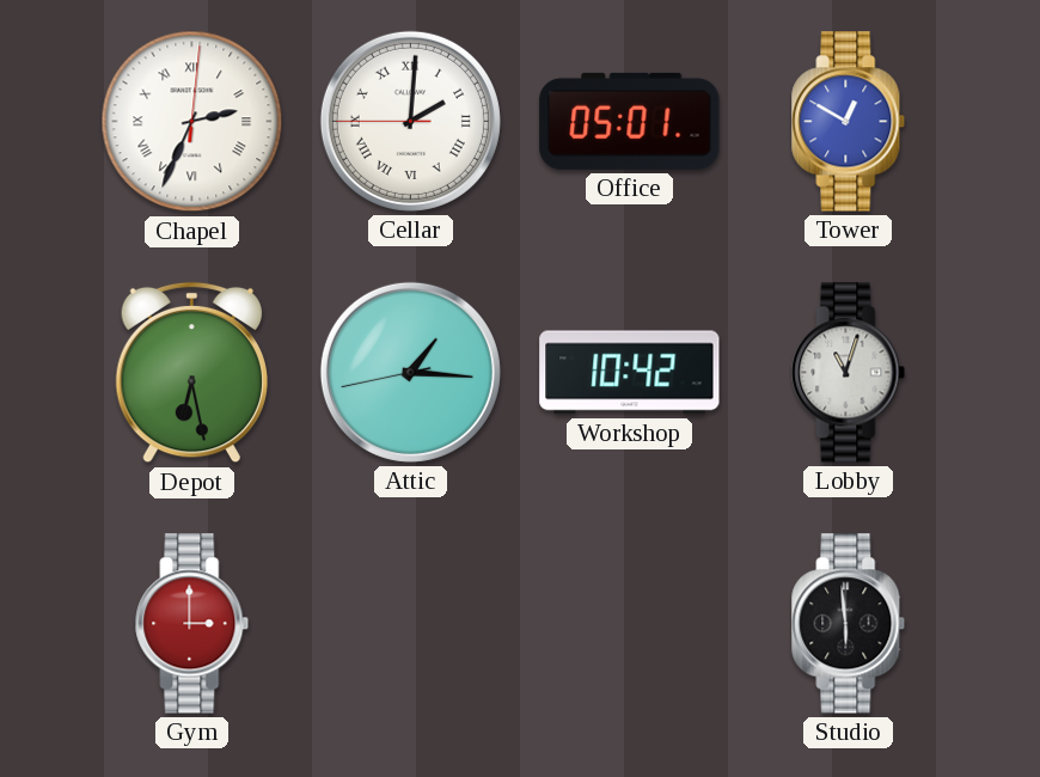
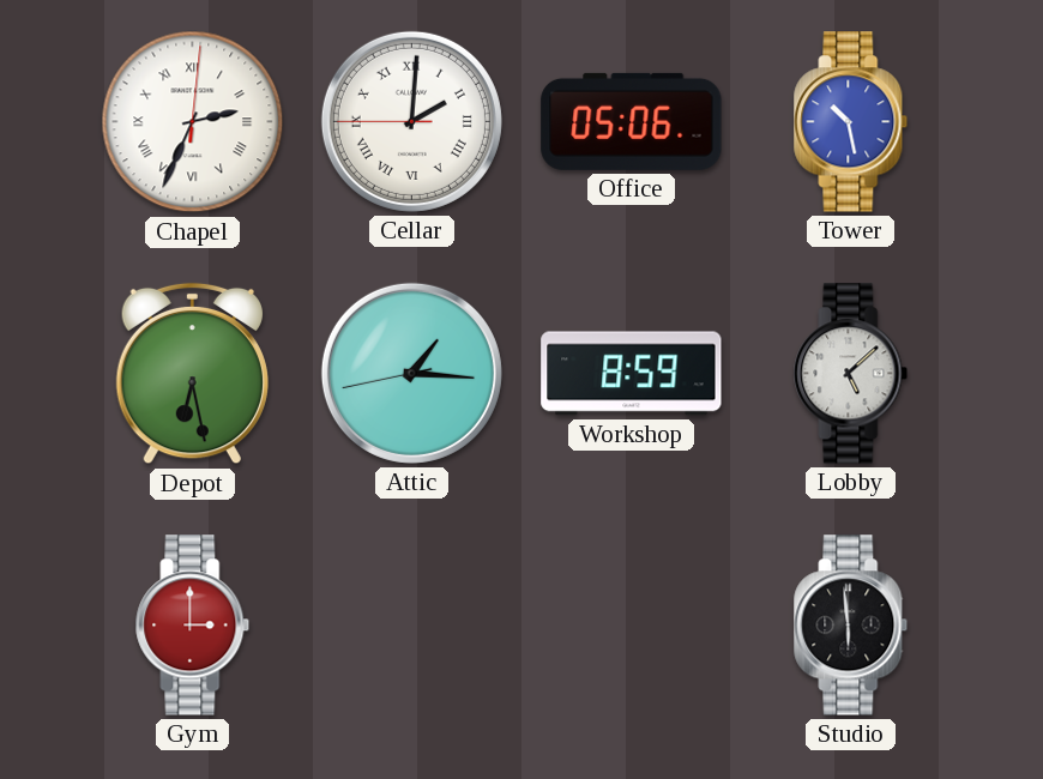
Office: 05:01 -> 05:06
Tower: 12:50 -> 10:28
Workshop: 10:42 -> 8:59
Lobby: 11:03 -> 5:08
